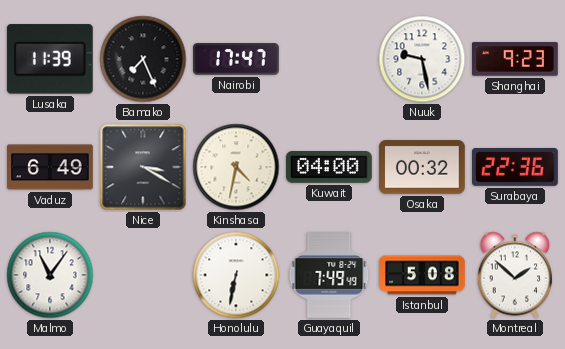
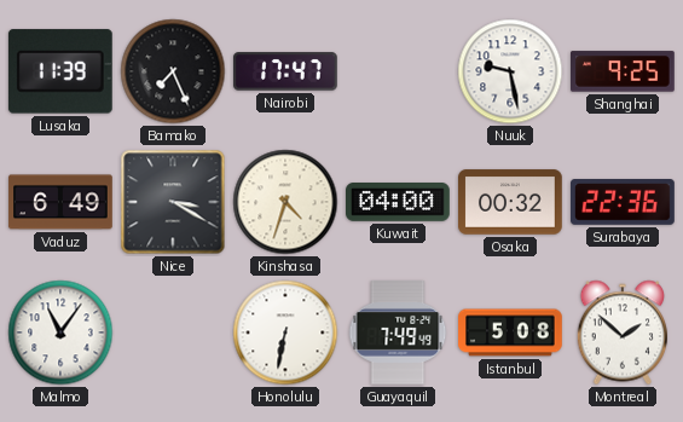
Shanghai: 9:23 -> 9:25
Kinshasa: 4:32 -> 4:33
